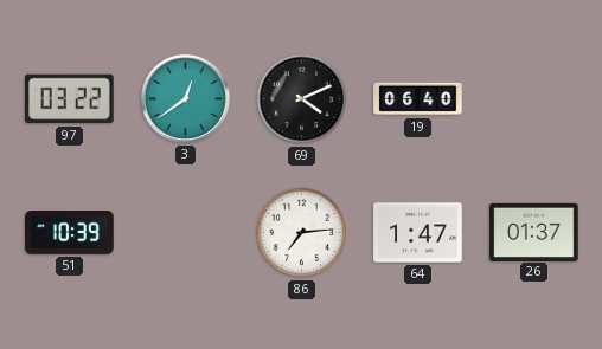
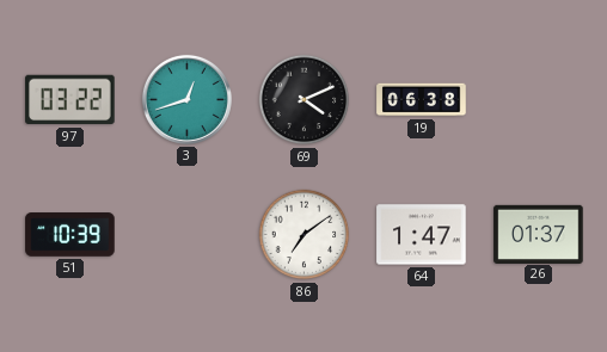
3: 12:39 -> 12:42
19: 06:40 -> 06:38
86: 7:14 -> 7:09
